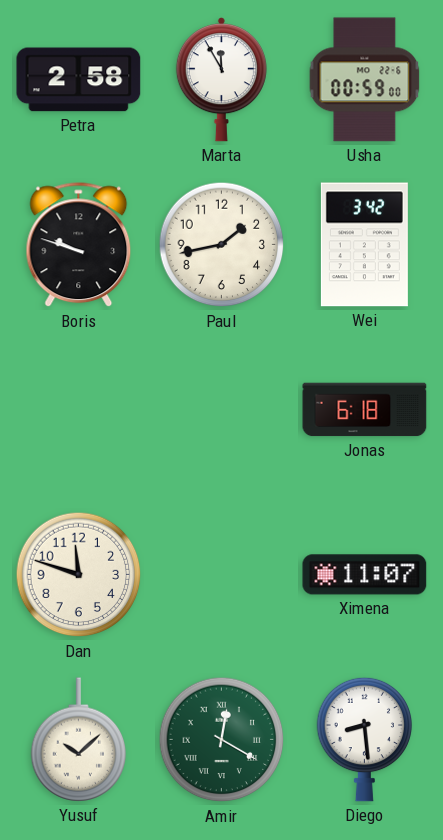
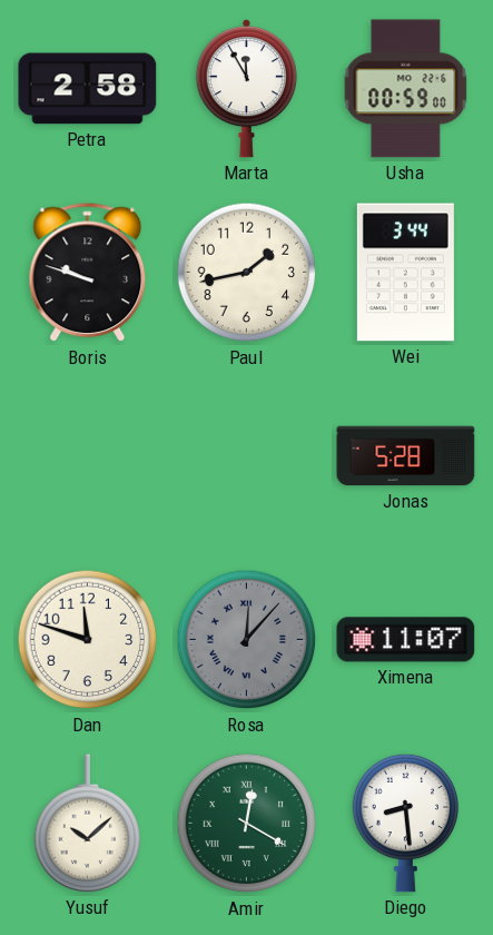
Wei: 3:42 -> 3:44
Jonas: 6:18 -> 5:28
Rosa: none -> 12:07
